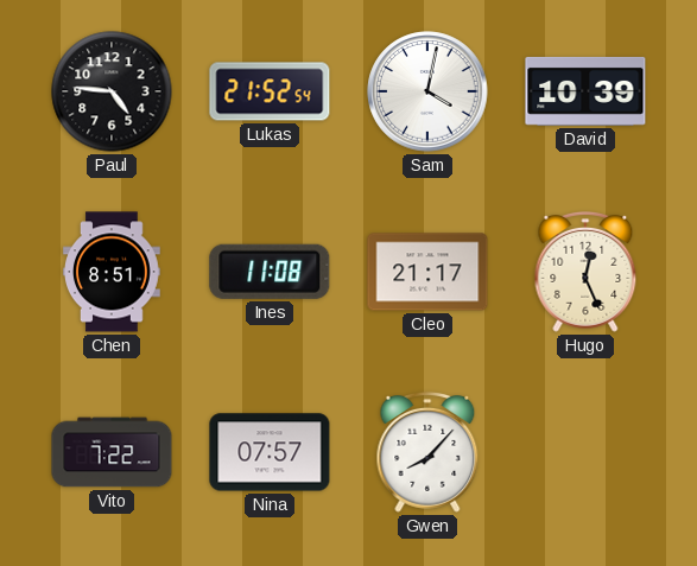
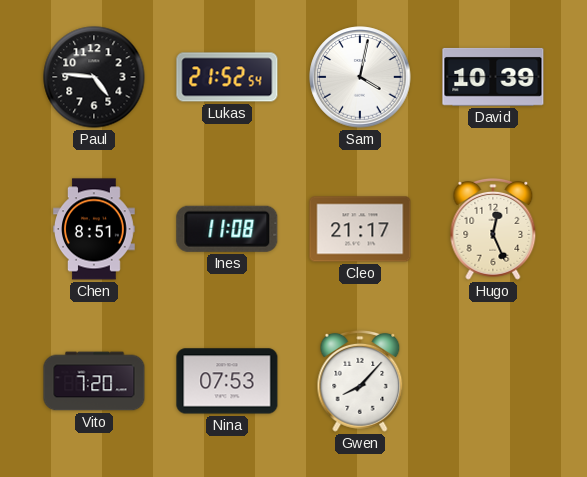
Vito: 7:22 -> 7:20
Nina: 07:57 -> 07:53
